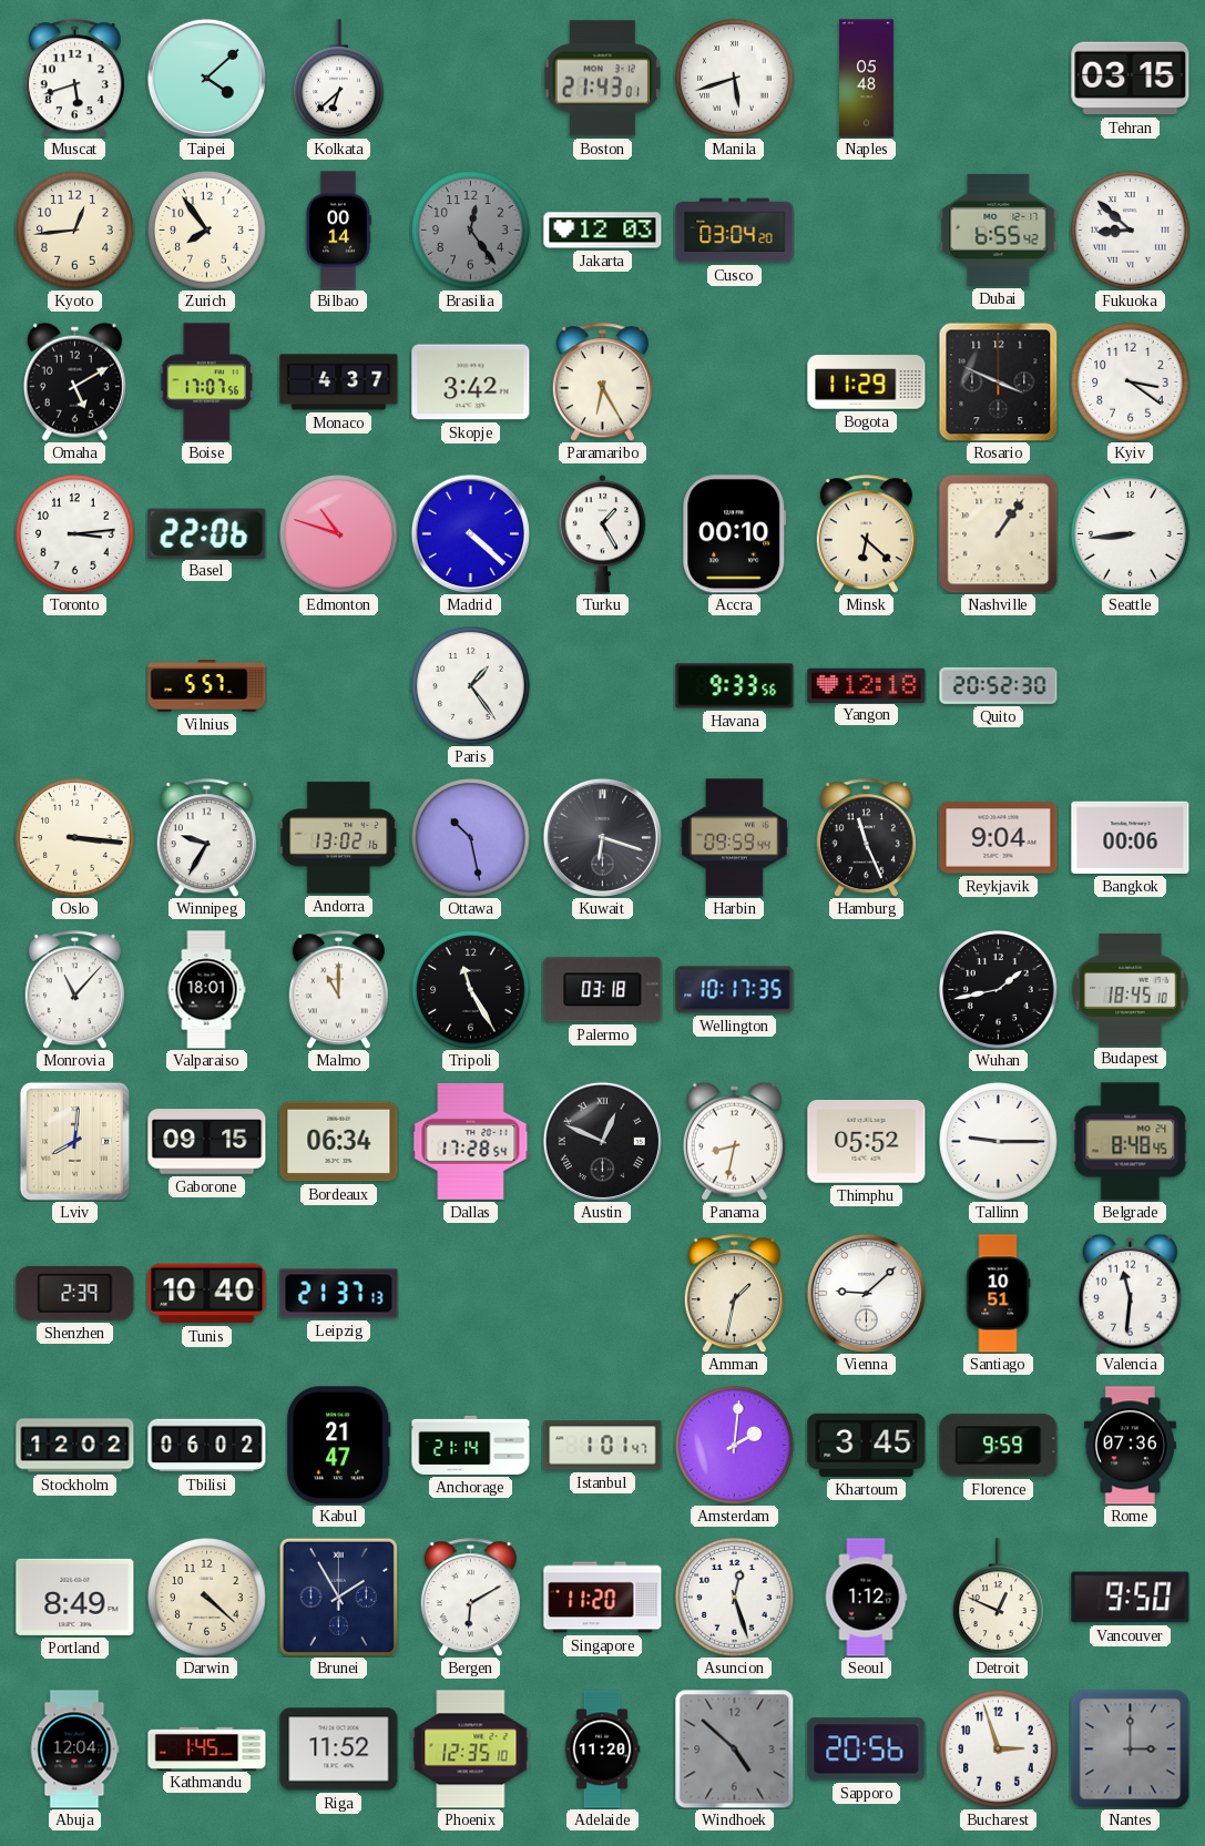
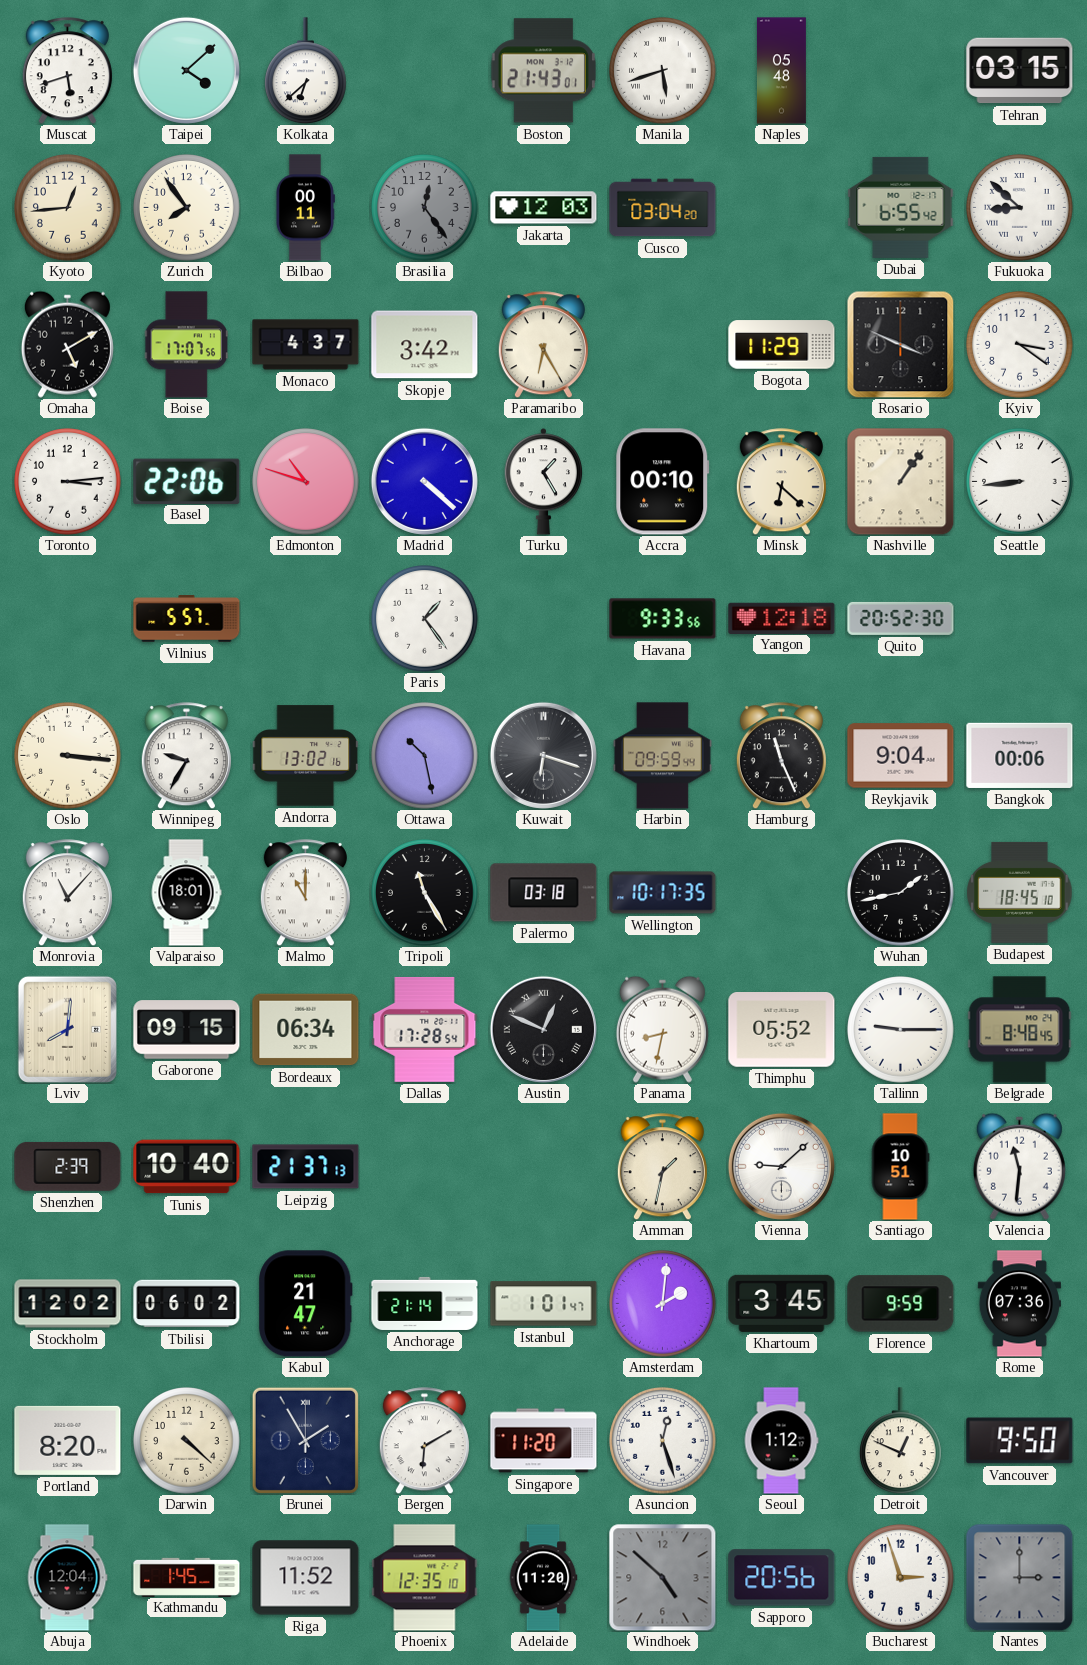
Bilbao: 00:14 -> 00:11
Portland: 8:49 -> 8:20
